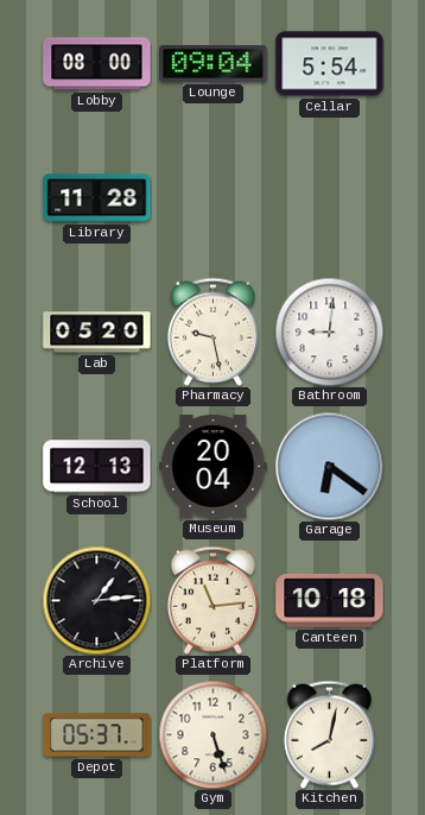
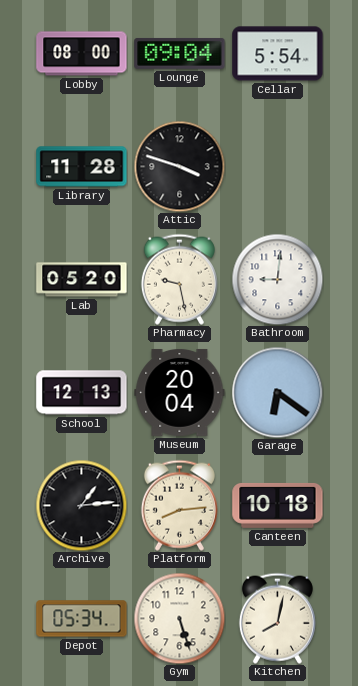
Attic: none -> 3:48
Platform: 11:14 -> 8:14
Depot: 05:37 -> 05:34
